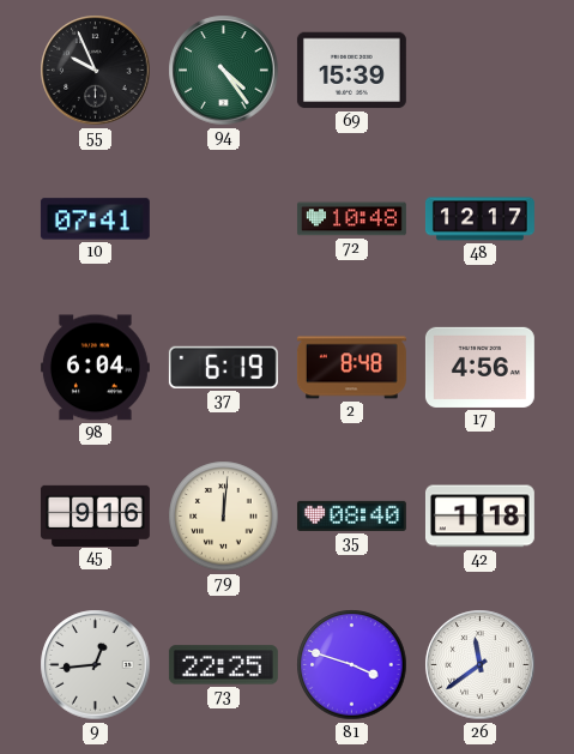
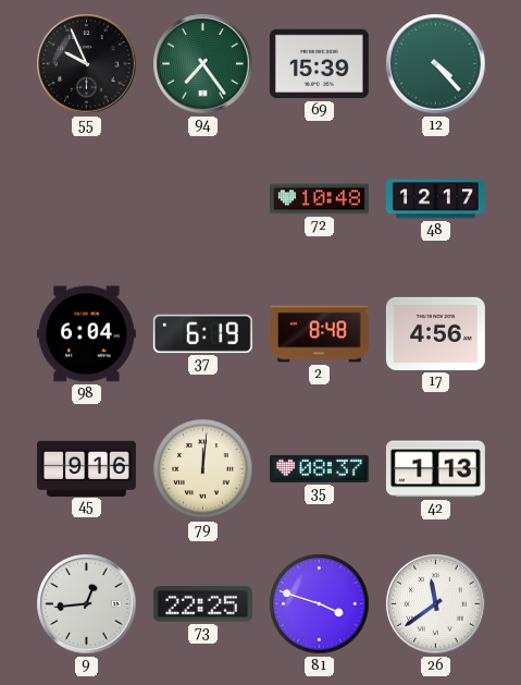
94: 4:24 -> 7:24
12: none -> 4:23
10: 07:41 -> none
35: 08:40 -> 08:37
42: 1:18 -> 1:13
